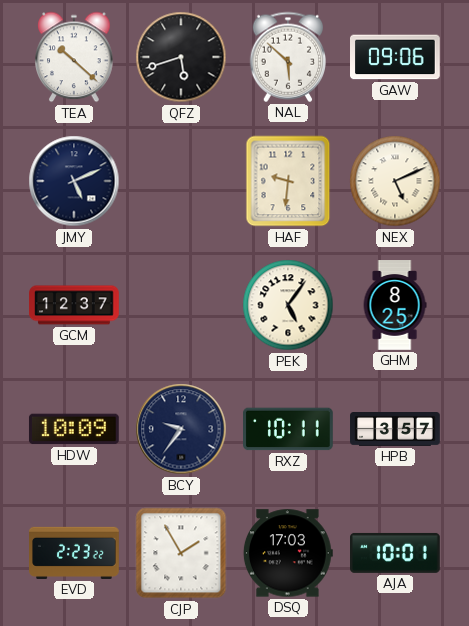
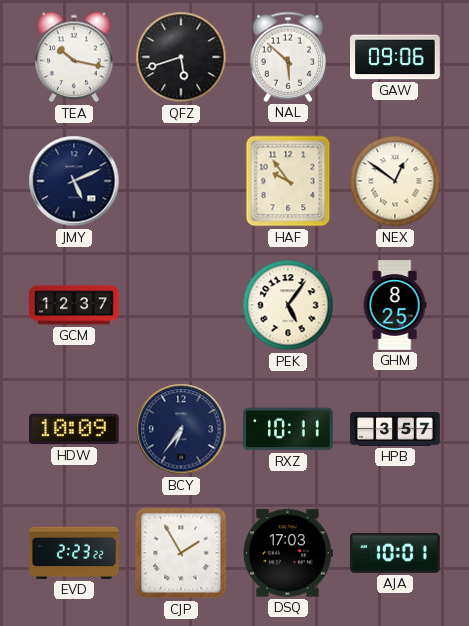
TEA: 10:22 -> 10:17
HAF: 9:31 -> 9:54
NEX: 5:11 -> 12:51
BCY: 9:36 -> 6:36
